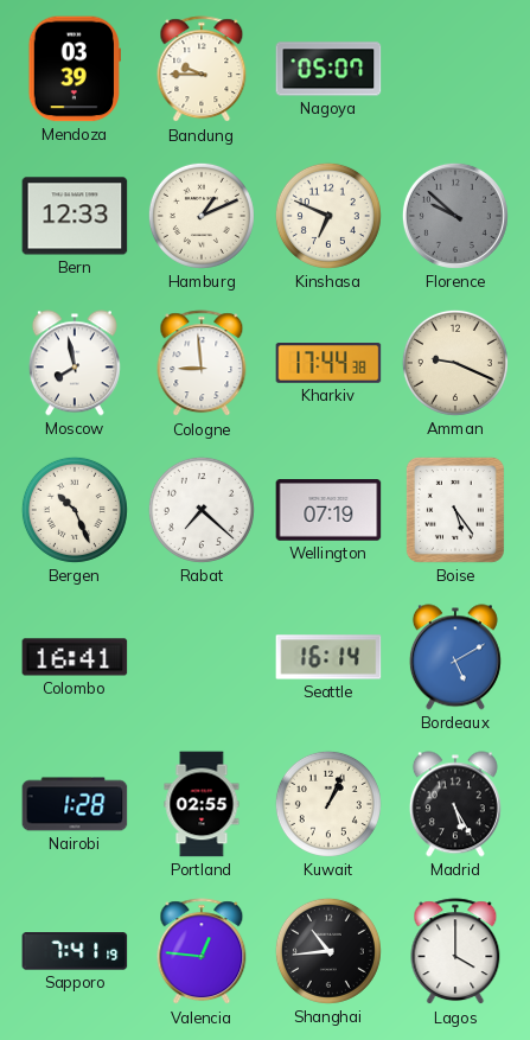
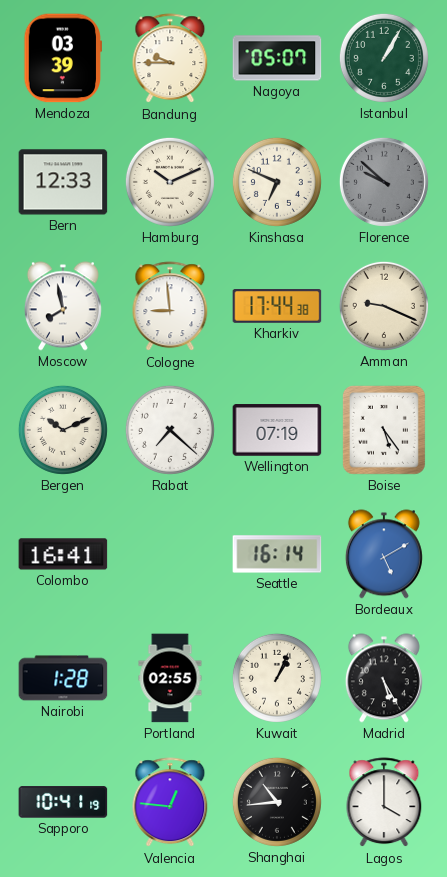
Istanbul: none -> 1:05
Hamburg: 1:11 -> 10:11
Bergen: 10:26 -> 10:11
Sapporo: 7:41 -> 10:41
